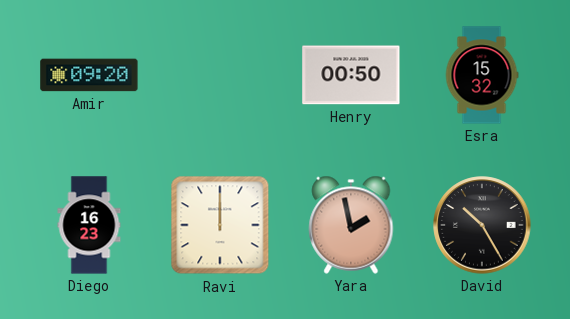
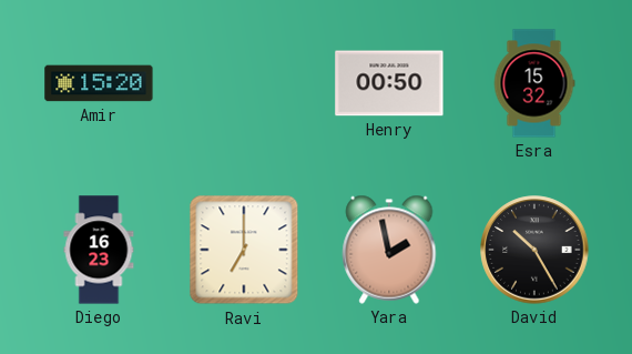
Amir: 09:20 -> 15:20
Ravi: 12:00 -> 7:00
